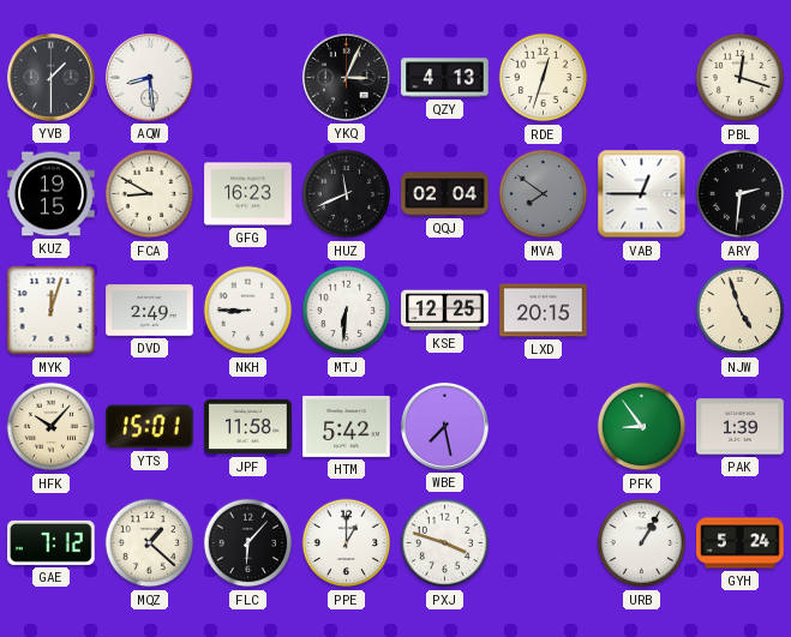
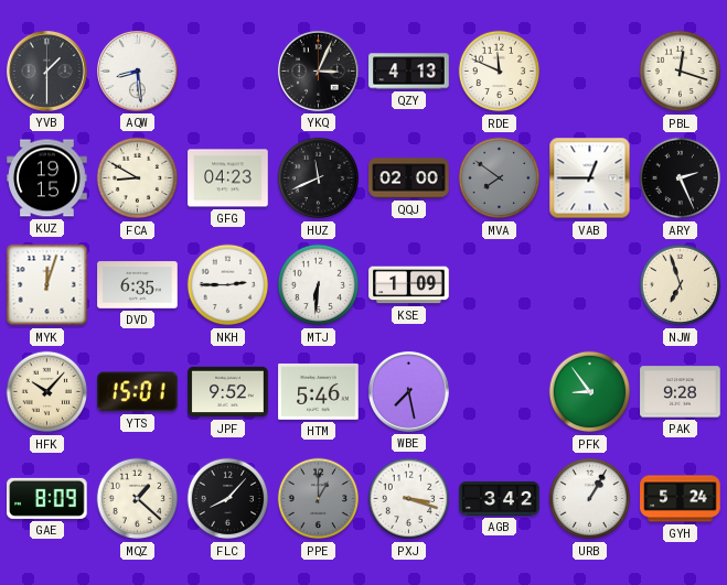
RDE: 12:33 -> 11:49
GFG: 16:23 -> 04:23
QQJ: 02:04 -> 02:00
ARY: 2:31 -> 2:26
DVD: 2:49 -> 6:35
NKH: 8:45 -> 2:45
KSE: 12:25 -> 1:09
LXD: 20:15 -> none
NJW: 4:57 -> 6:57
JPF: 11:58 -> 9:52
HTM: 5:42 -> 5:46
PAK: 1:39 -> 9:28
GAE: 7:12 -> 8:09
FLC: 6:07 -> 8:07
PPE dial: white -> grey
PXJ: 3:48 -> 3:18
AGB: none -> 3:42
